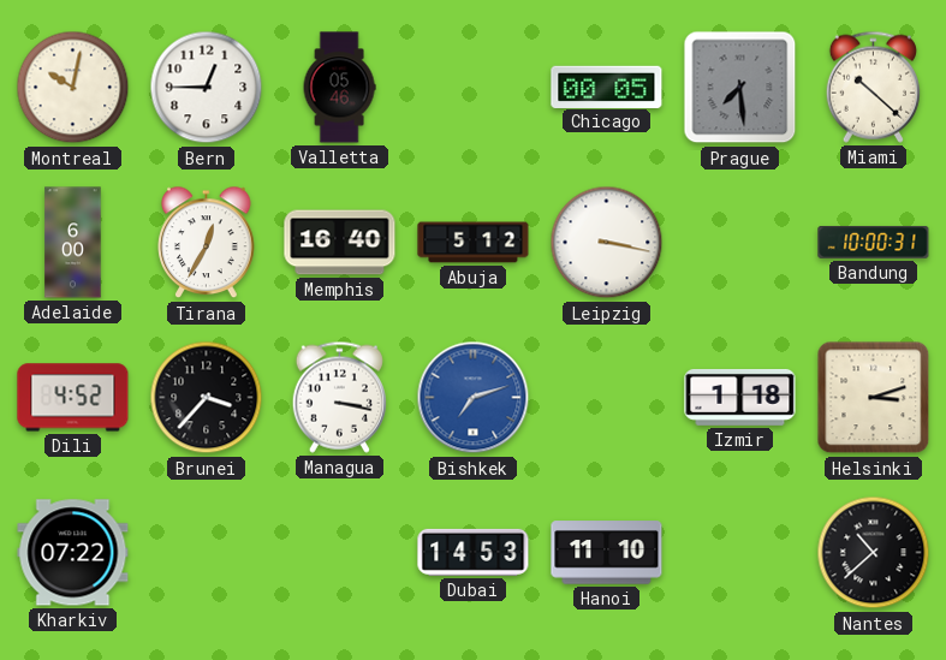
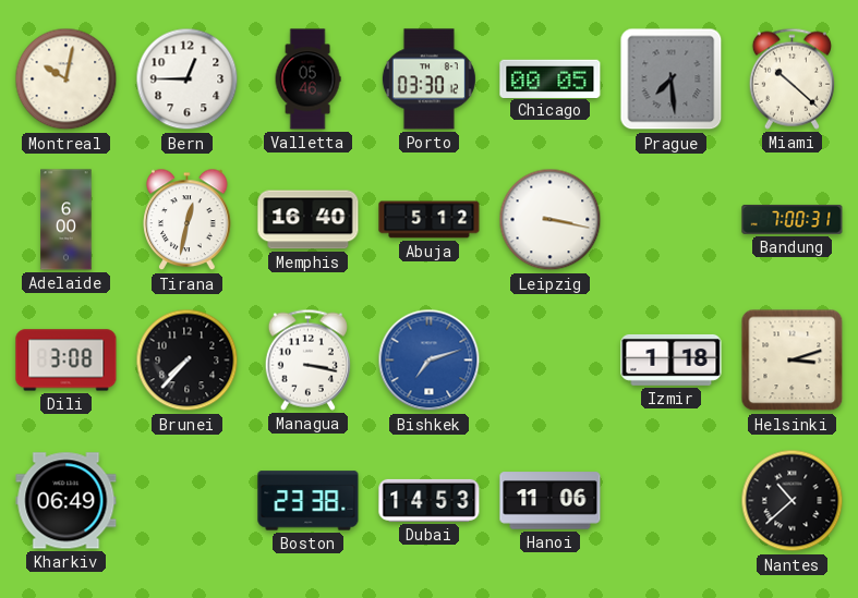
Porto: none -> 03:30
Tirana: 12:35 -> 12:32
Bandung: 10:00 -> 7:00
Dili: 4:52 -> 3:08
Brunei: 3:37 -> 7:37
Kharkiv: 07:22 -> 06:49
Boston: none -> 23:38
Hanoi: 11:10 -> 11:06
